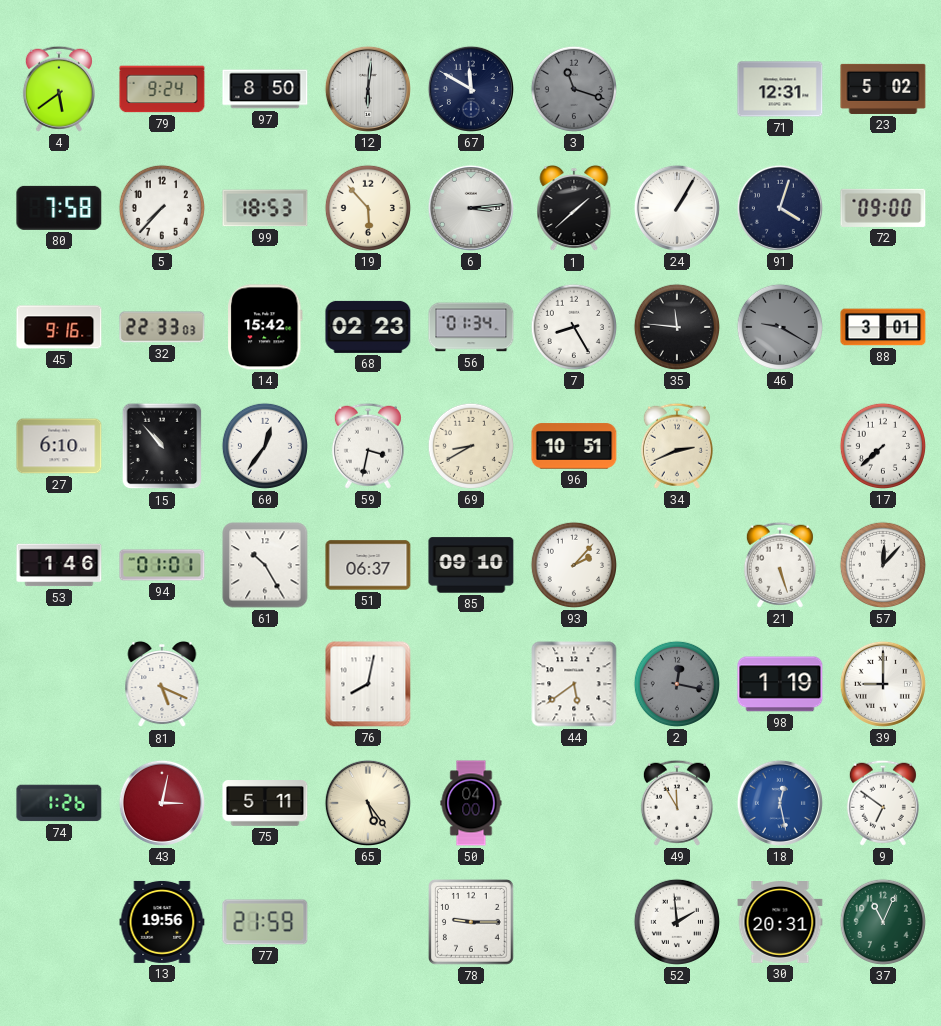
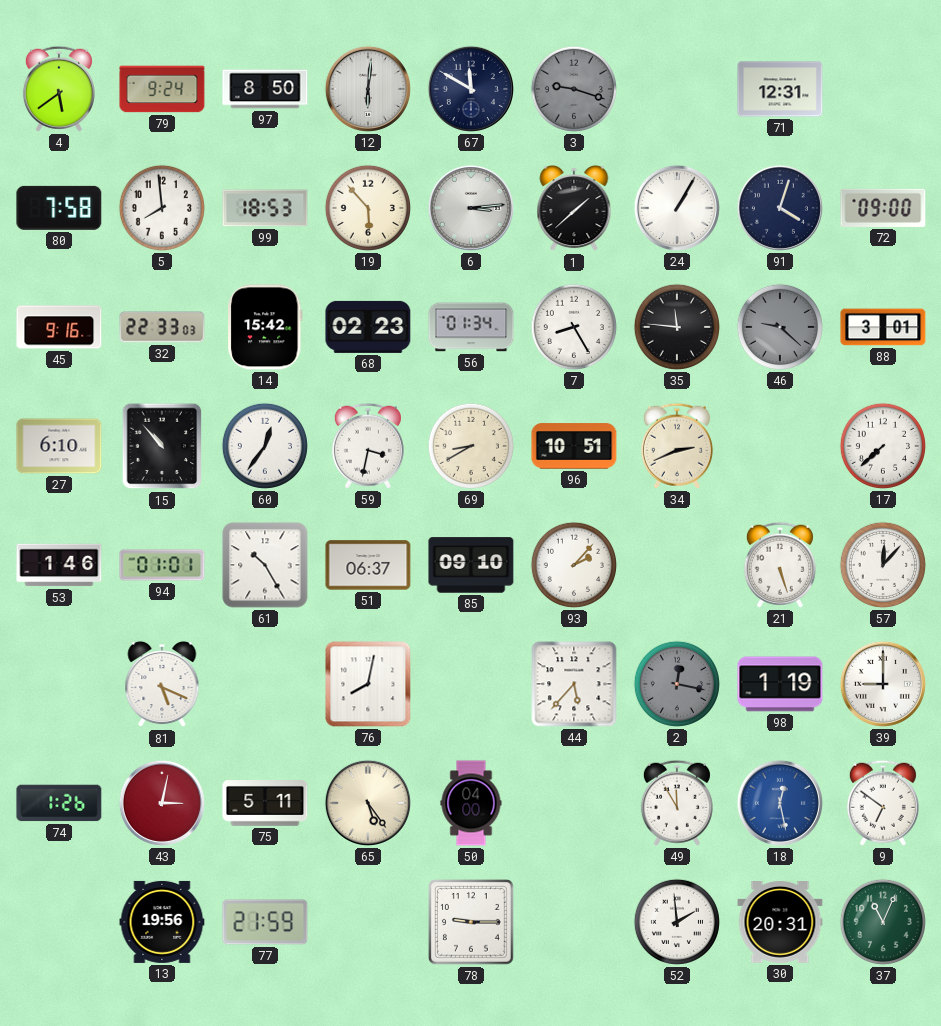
3: 11:18 -> 9:18
23: 5:02 -> none
5: 7:37 -> 7:59
46: 9:20 -> 9:22
44: 5:39 -> 5:37
